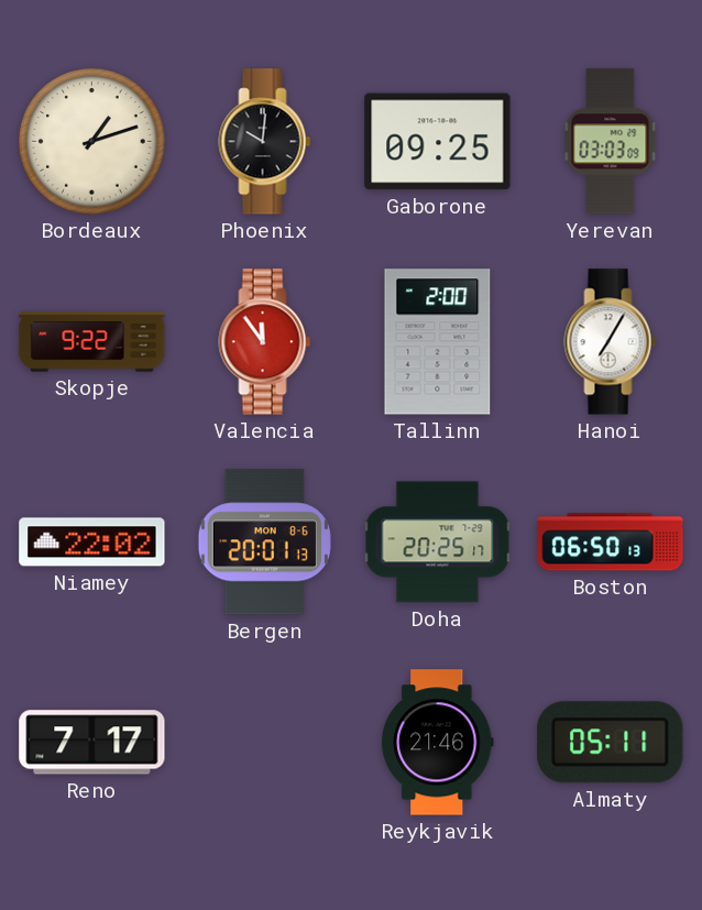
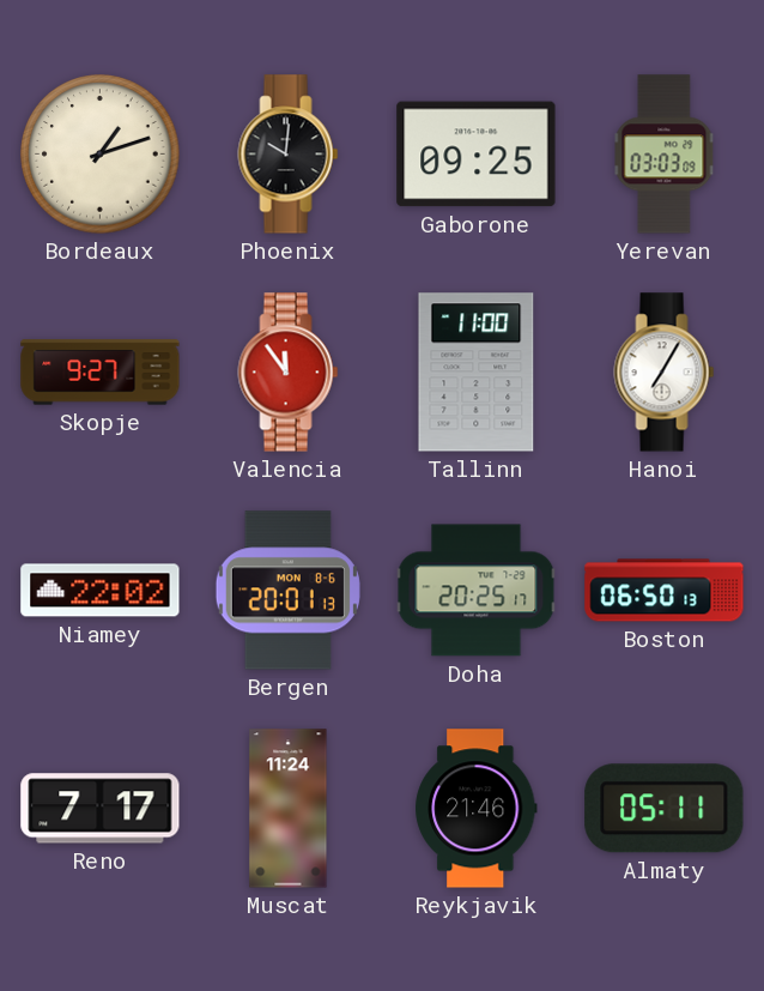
Skopje: 9:22 -> 9:27
Tallinn: 2:00 -> 11:00
Muscat: none -> 11:24
